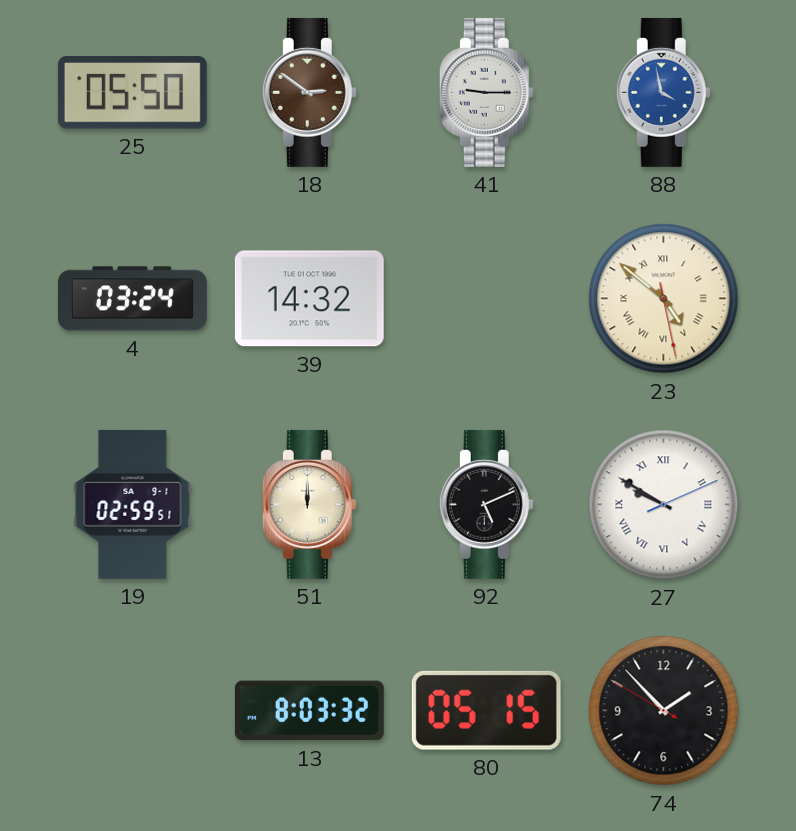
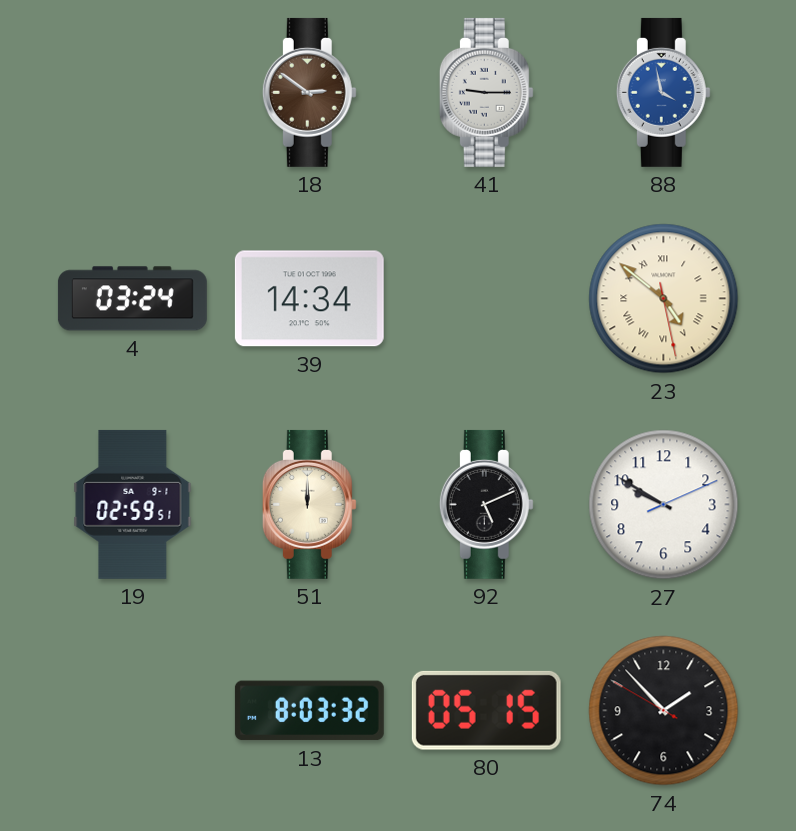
25: 05:50 -> none
39: 14:32 -> 14:34
27 numerals: Roman -> Arabic
